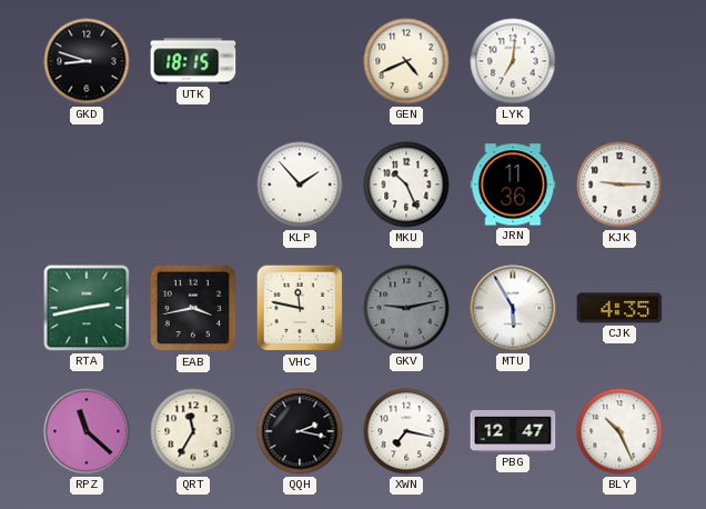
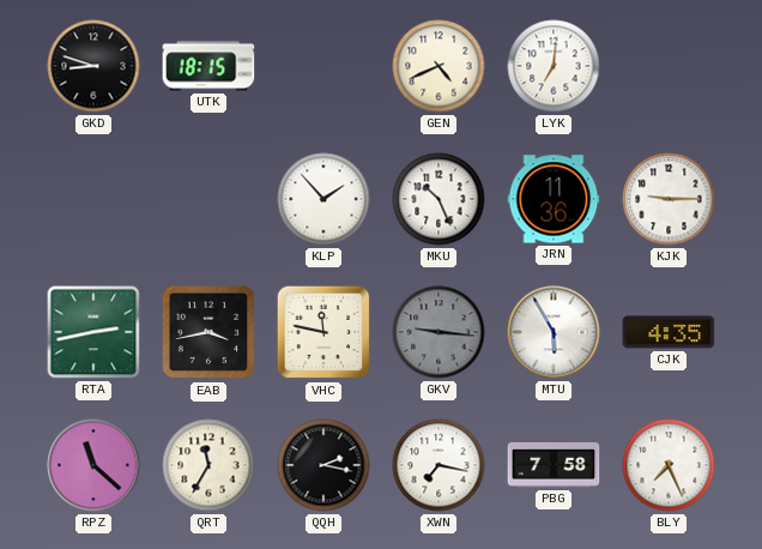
GKV: 9:13 -> 9:16
PBG: 12:47 -> 7:58
BLY: 10:26 -> 7:26
